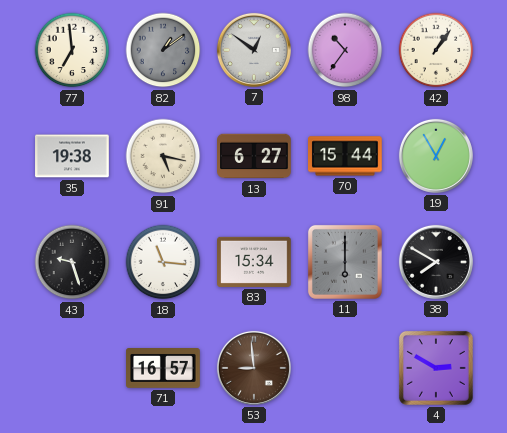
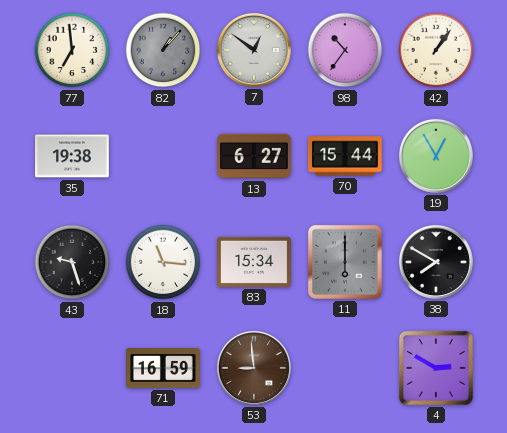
82: 1:09 -> 1:07
91: 5:17 -> none
71: 16:57 -> 16:59
